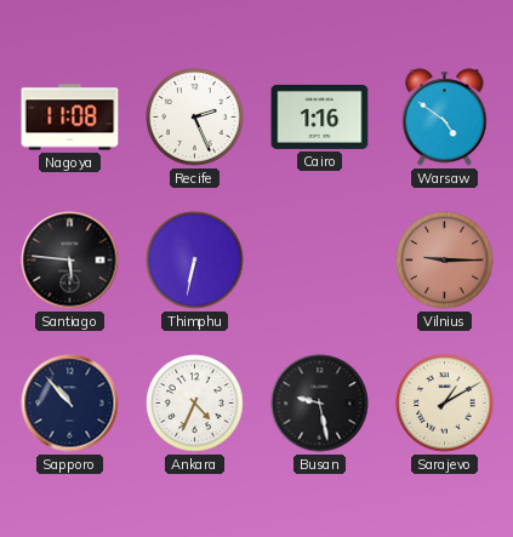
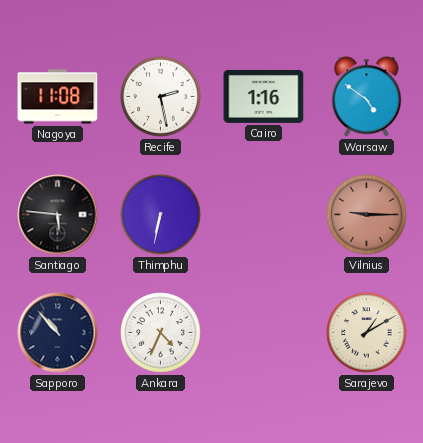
Recife: 2:26 -> 2:28
Busan: 9:28 -> none
